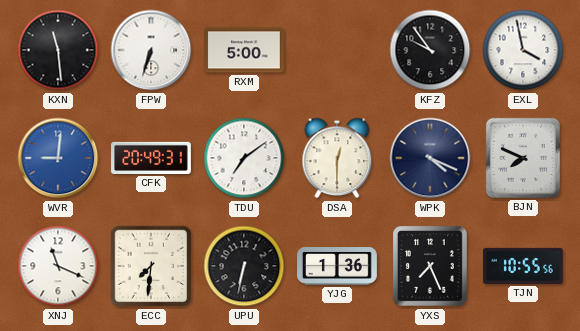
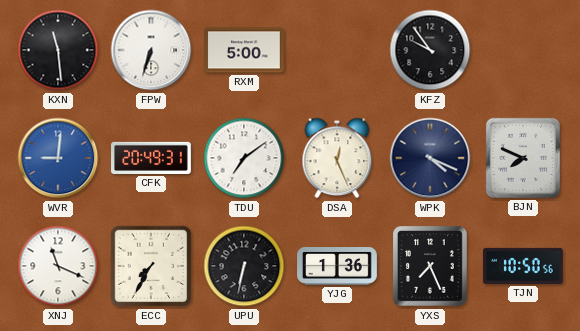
EXL: 3:58 -> none
DSA: 12:30 -> 12:26
ECC: 7:31 -> 7:35
TJN: 10:55 -> 10:50
